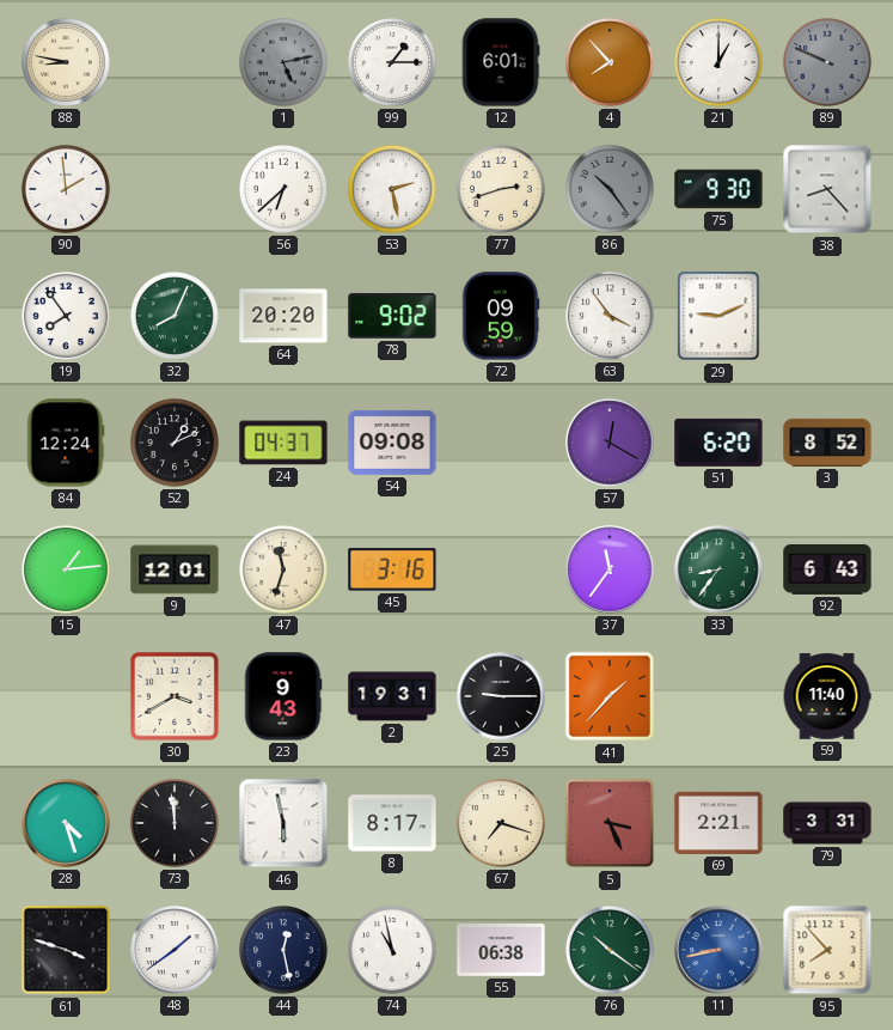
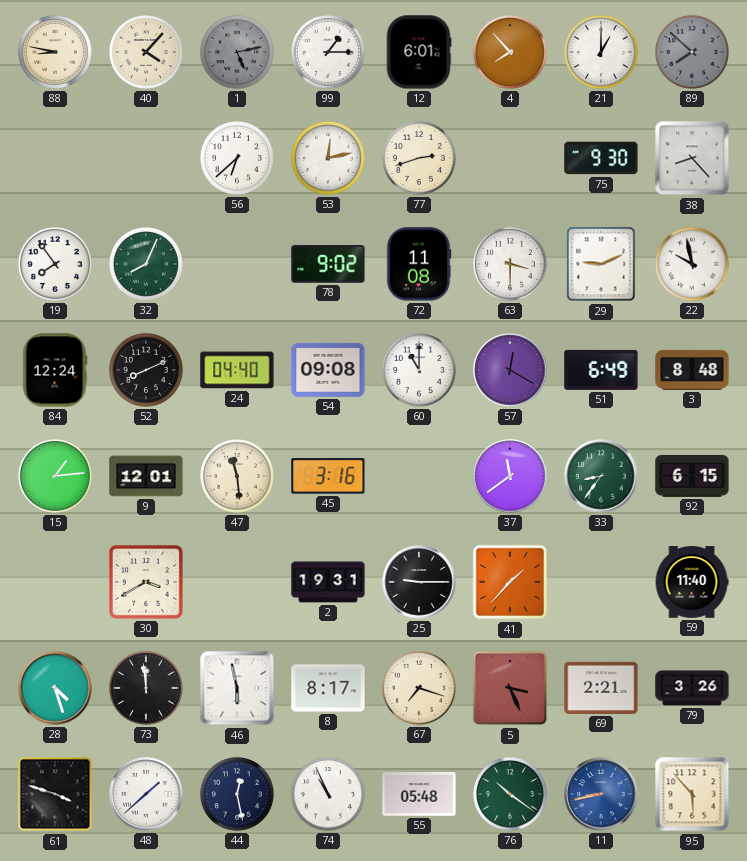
40: none -> 4:07
89: 9:49 -> 7:52
90: 1:59 -> none
53: 2:28 -> 12:13
86: 10:24 -> none
64: 20:20 -> none
72: 09:59 -> 11:08
63: 3:54 -> 3:30
22: none -> 9:58
52: 1:11 -> 8:11
24: 04:37 -> 04:40
60: none -> 11:00
51: 6:20 -> 6:49
3: 8:52 -> 8:48
47: 11:33 -> 11:29
37: 11:36 -> 11:39
92: 6:43 -> 6:15
23: 9:43 -> none
79: 3:31 -> 3:26
48: 1:39 -> 1:38
74: 10:58 -> 10:56
55: 06:38 -> 05:48
95: 7:53 -> 5:53
